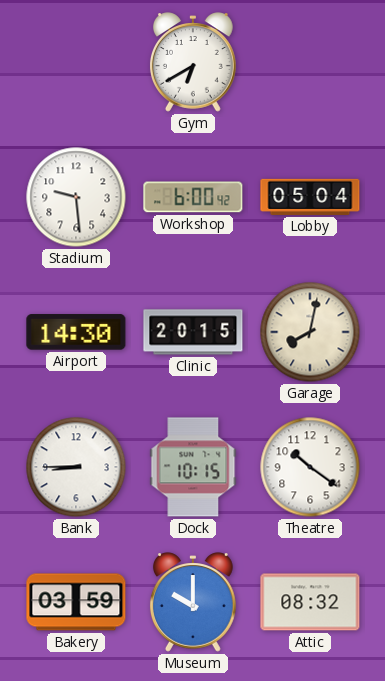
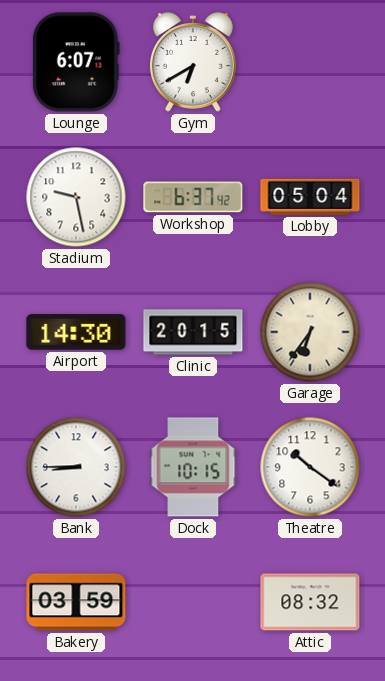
Lounge: none -> 6:07
Stadium: 9:29 -> 9:28
Workshop: 6:00 -> 6:37
Garage: 8:02 -> 6:36
Museum: 10:00 -> none
